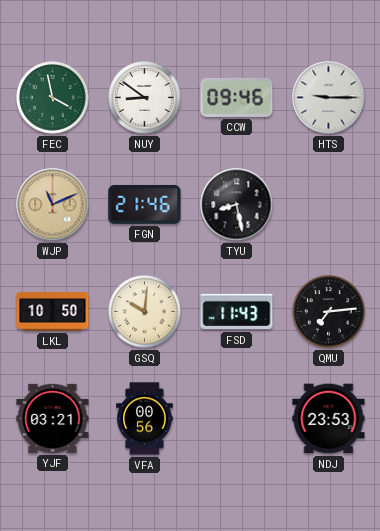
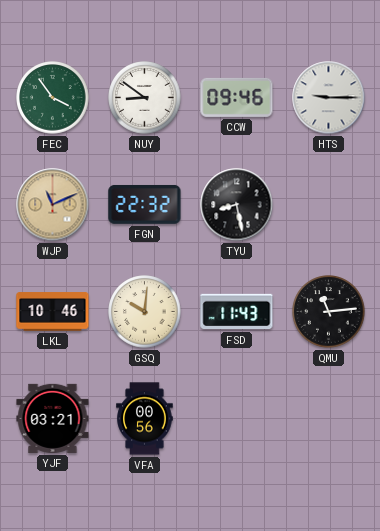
FEC: 3:58 -> 3:54
FGN: 21:46 -> 22:32
LKL: 10:50 -> 10:46
QMU: 7:14 -> 11:14
NDJ: 23:53 -> none
